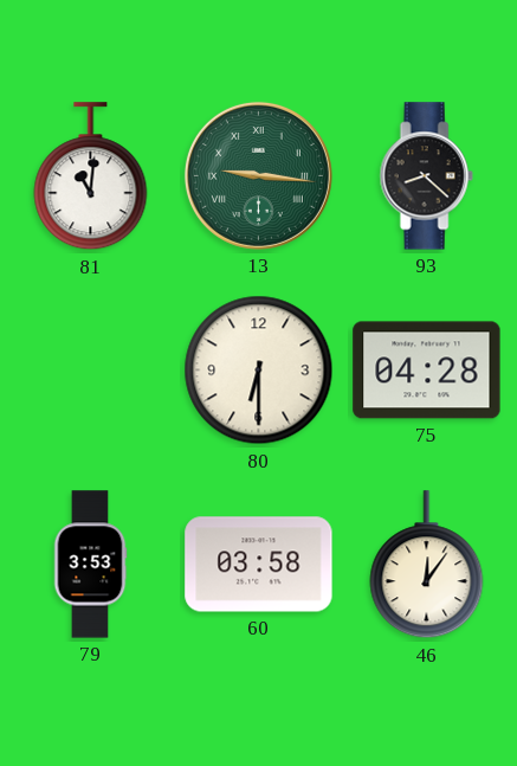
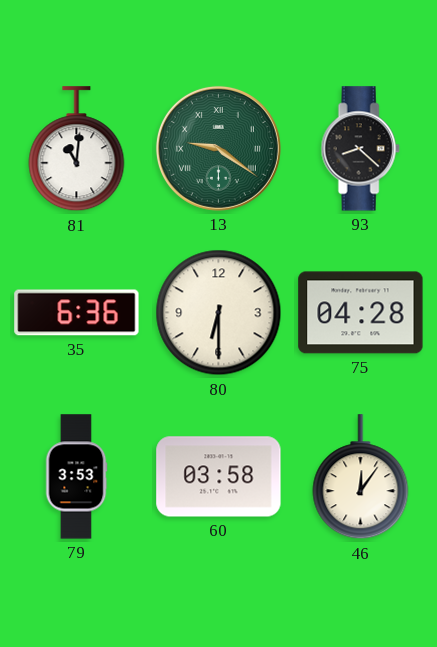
13: 9:16 -> 9:21
35: none -> 6:36
